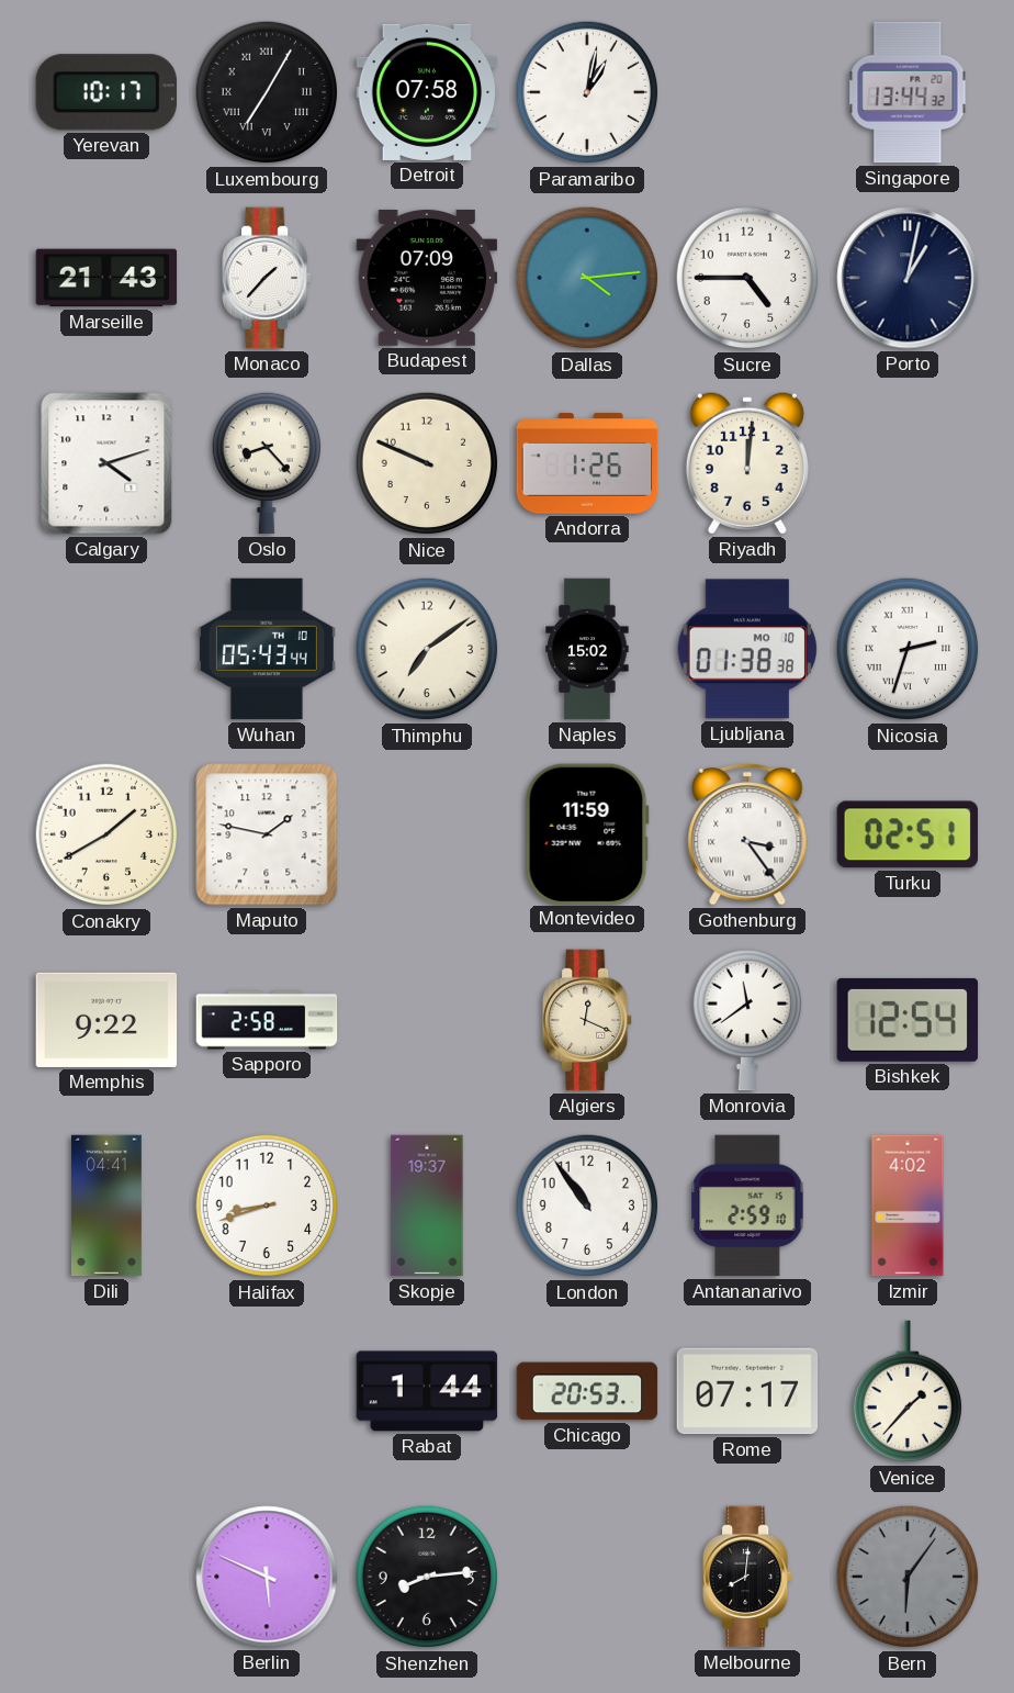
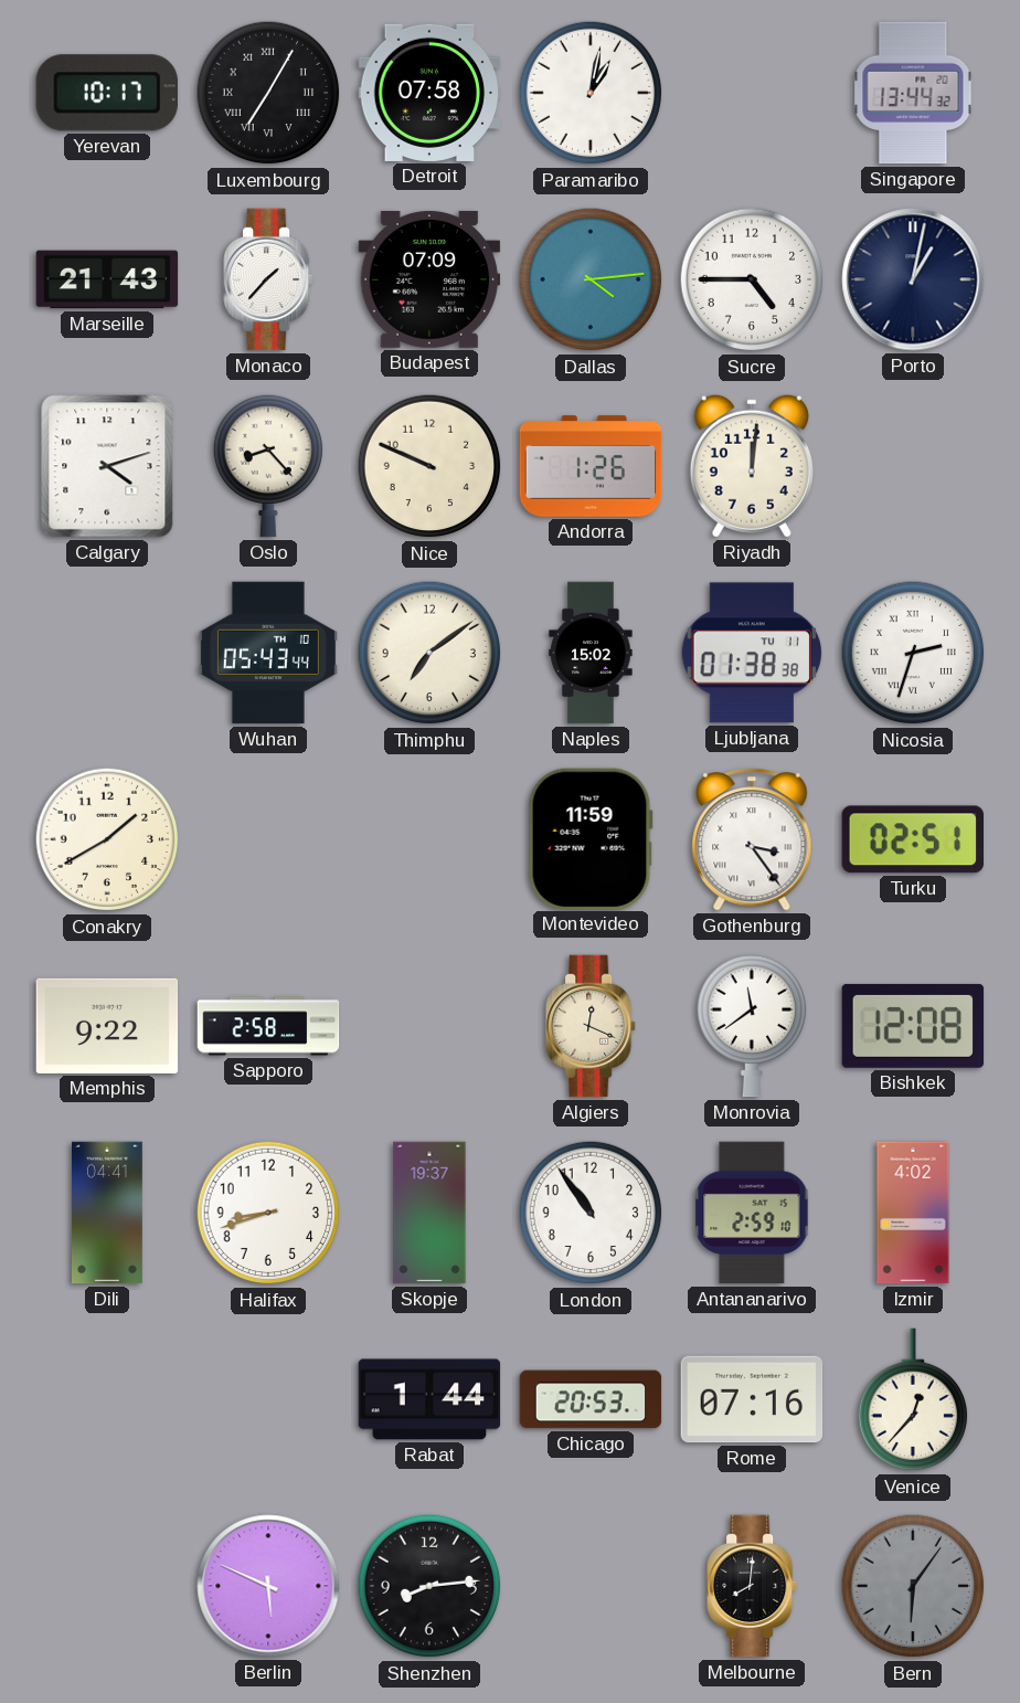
Ljubljana date: MO 10 -> TU 11
Maputo: 1:47 -> none
Bishkek: 12:54 -> 12:08
Rome: 07:17 -> 07:16
Venice: 1:37 -> 12:37
